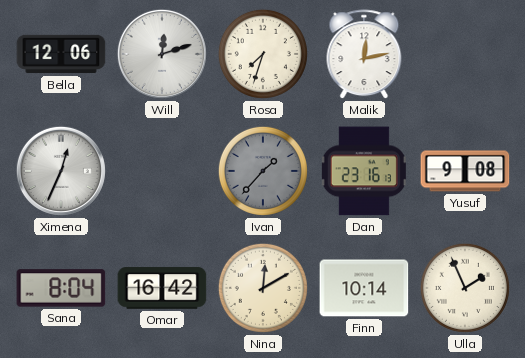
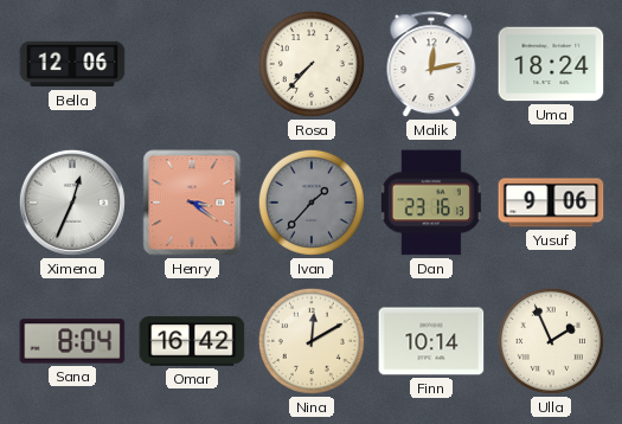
Will: 12:12 -> none
Rosa: 7:33 -> 7:37
Uma: none -> 18:24
Henry: none -> 3:21
Yusuf: 9:08 -> 9:06
